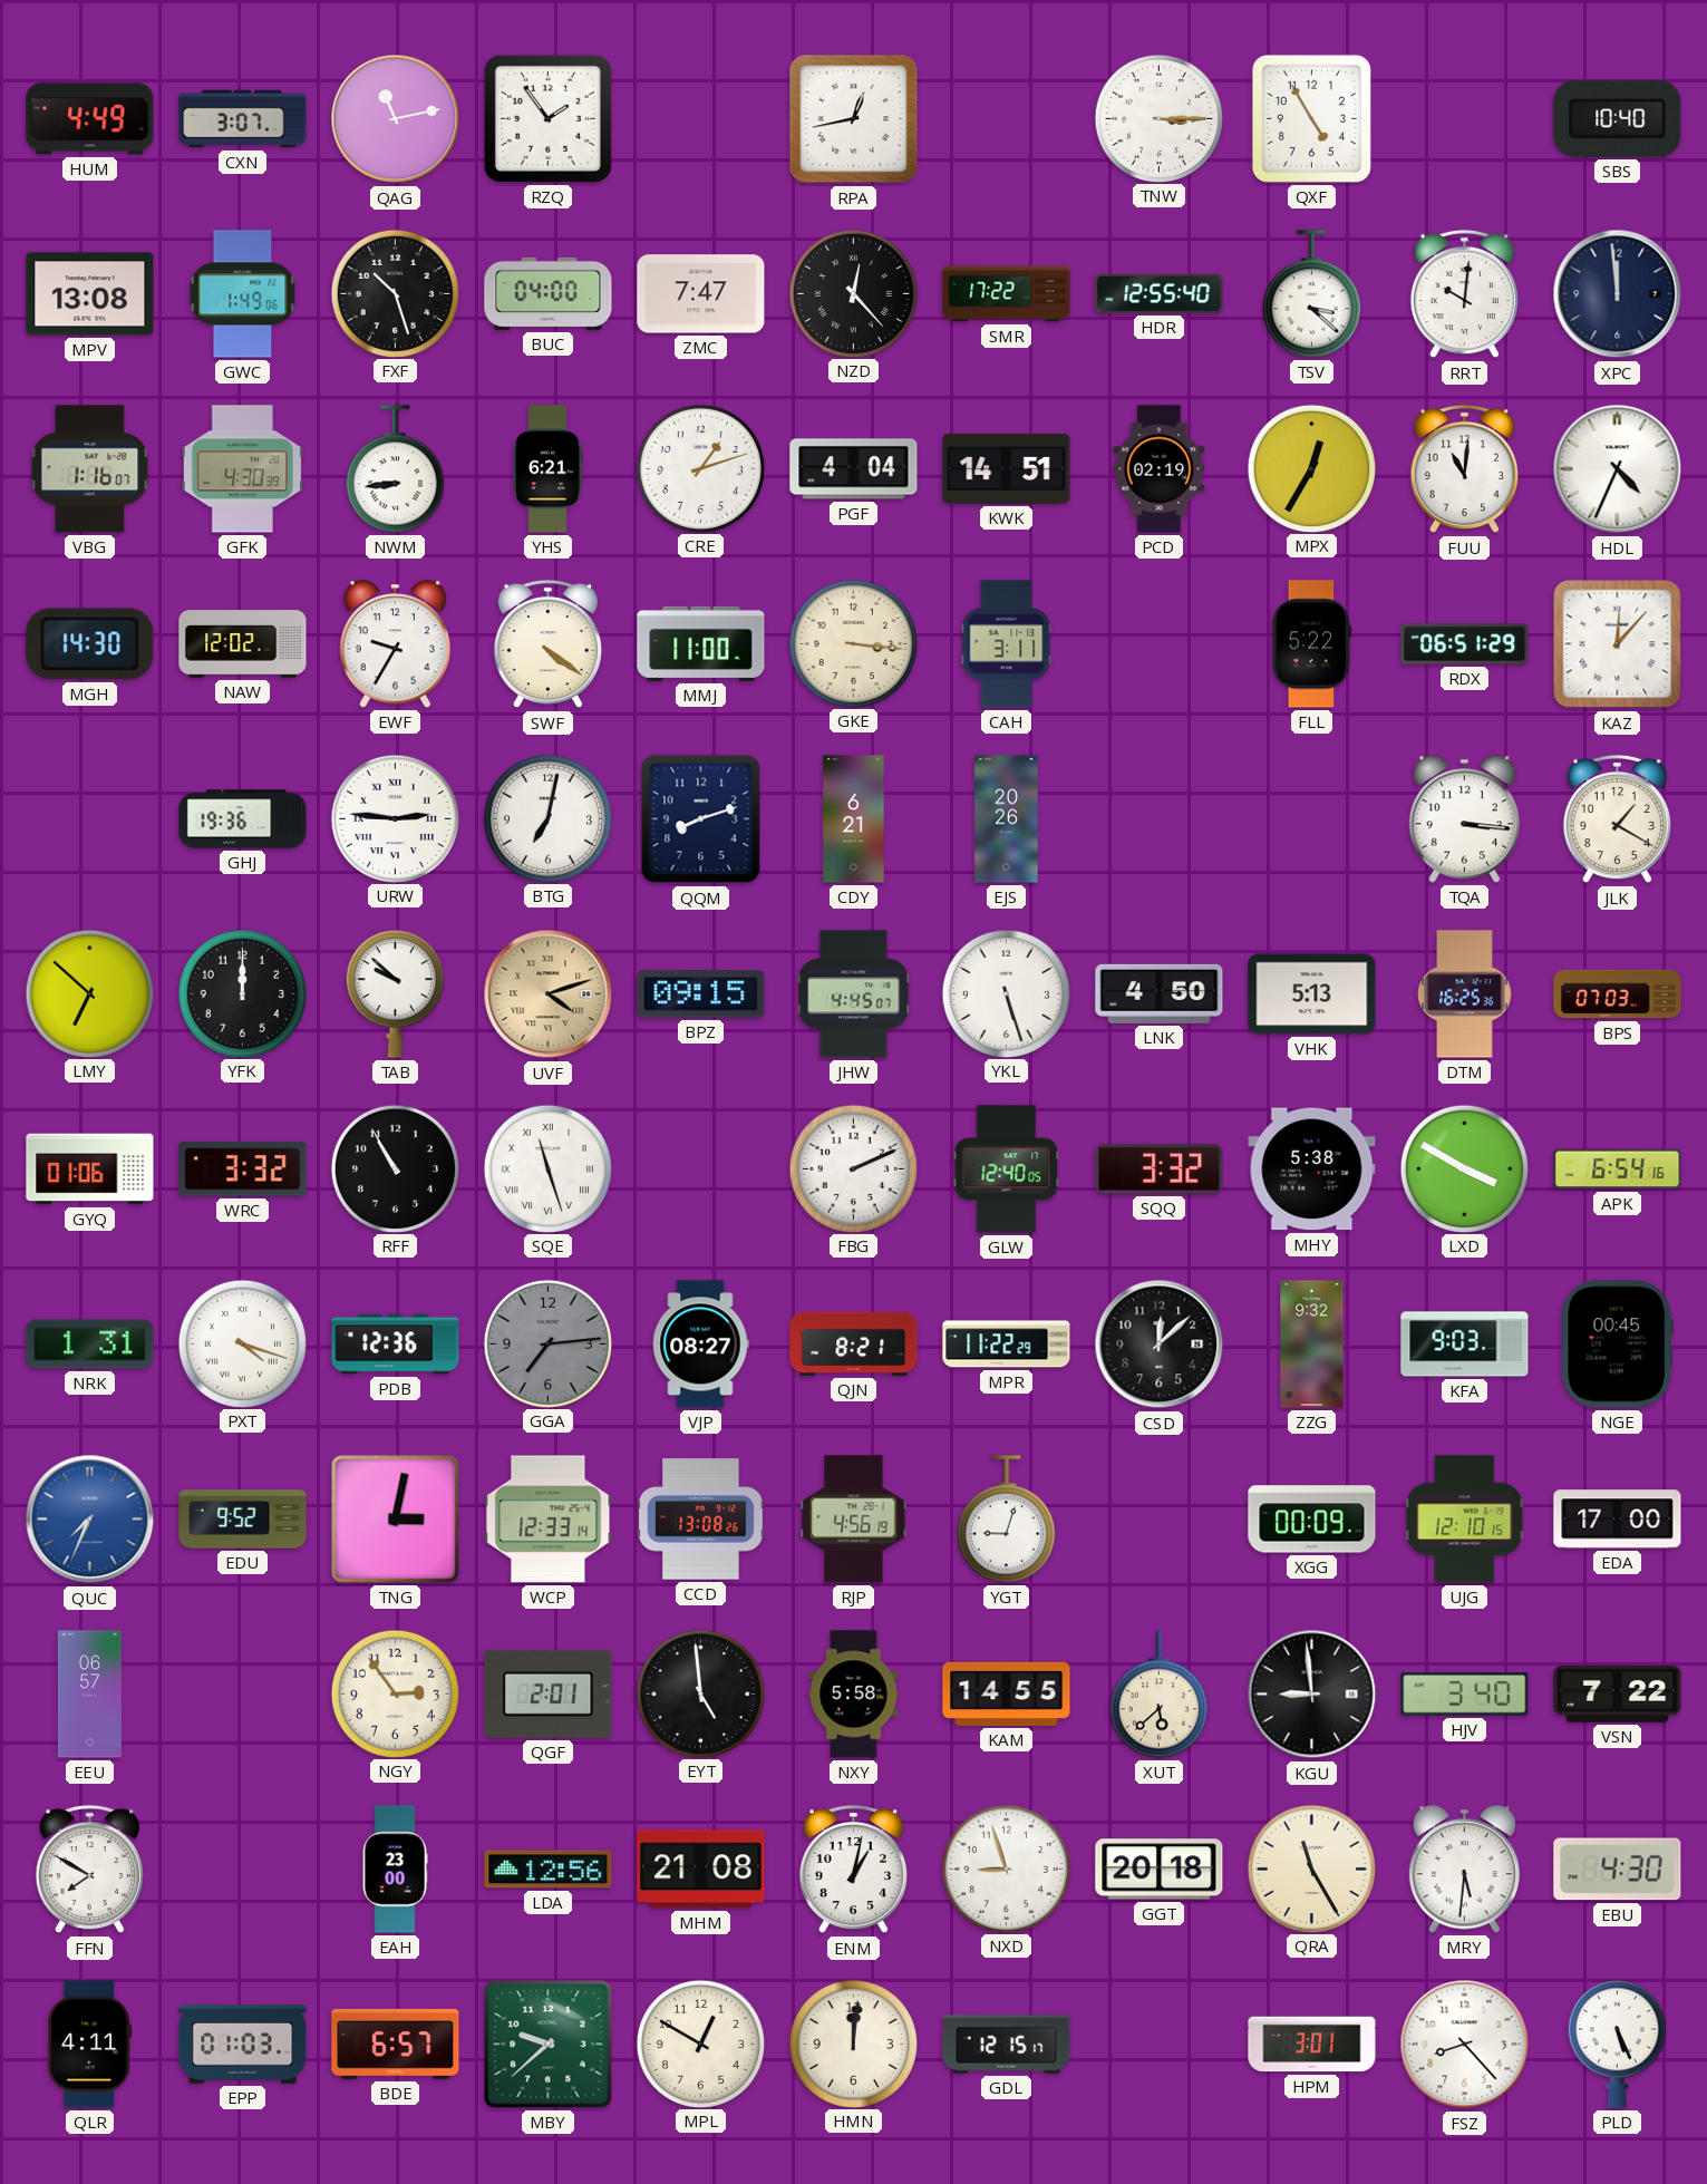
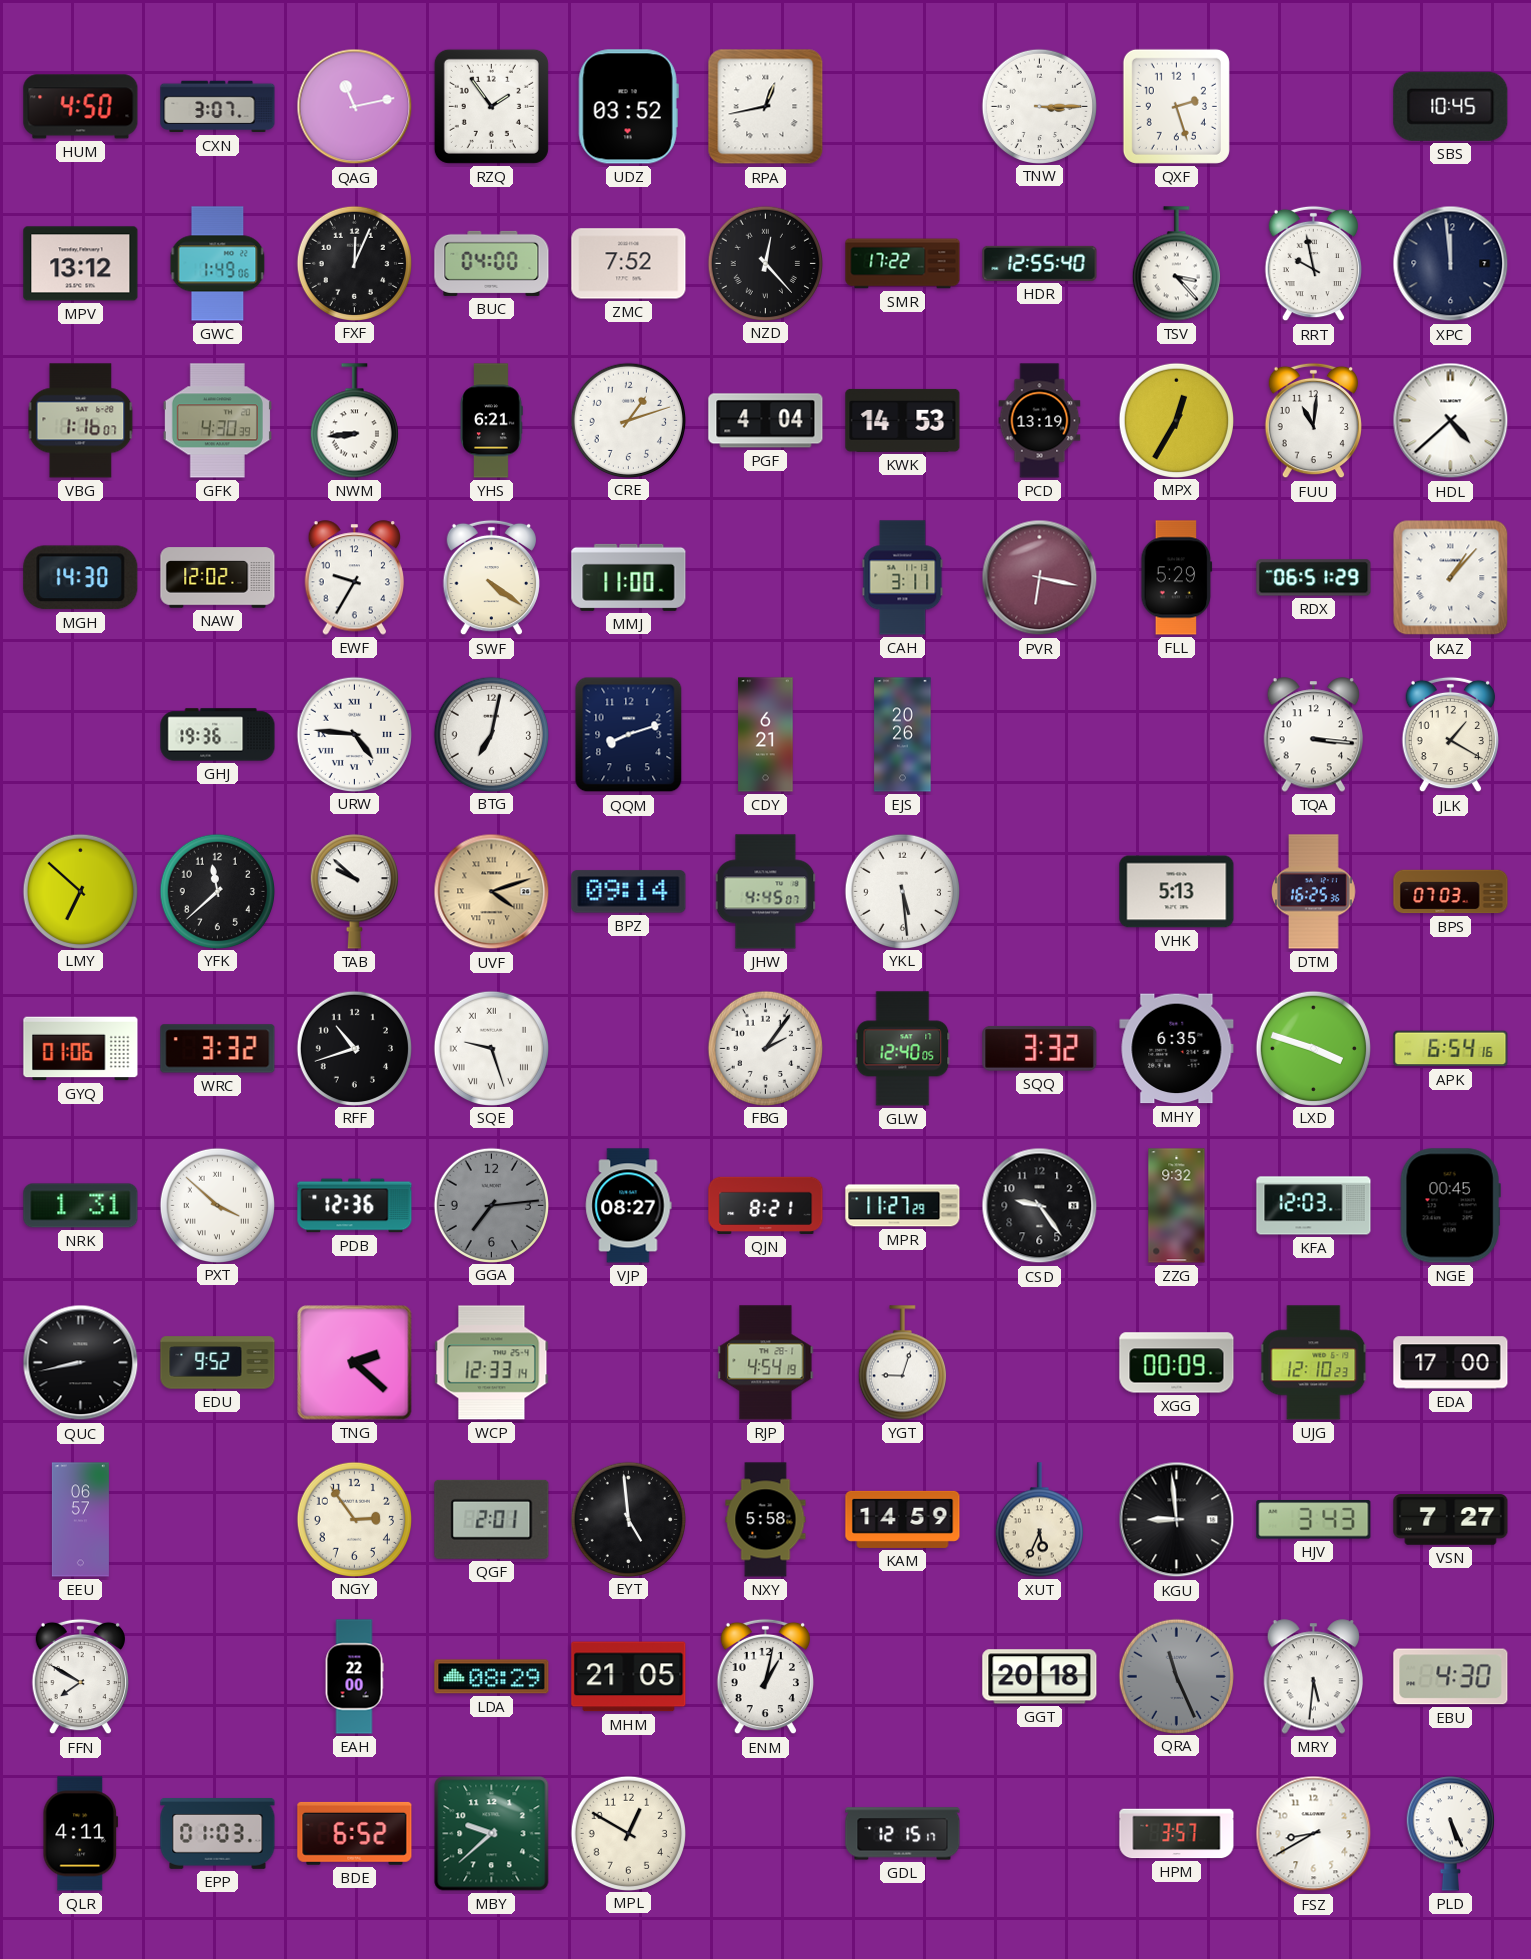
HUM: 4:49 -> 4:50
UDZ: none -> 03:52
QXF: 4:55 -> 2:27
SBS: 10:40 -> 10:45
MPV: 13:08 -> 13:12
FXF: 10:27 -> 12:04
ZMC: 7:47 -> 7:52
TSV: 3:22 -> 3:23
RRT: 10:01 -> 9:58
KWK: 14:51 -> 14:53
PCD: 02:19 -> 13:19
HDL: 4:34 -> 4:38
GKE: 3:16 -> none
PVR: none -> 6:17
FLL: 5:22 -> 5:29
KAZ: 12:07 -> 1:07
URW: 2:46 -> 4:46
YFK: 12:00 -> 11:38
BPZ: 09:15 -> 09:14
YKL: 5:27 -> 5:29
LNK: 4:50 -> none
RFF: 10:55 -> 10:42
SQE: 11:27 -> 9:27
FBG: 2:11 -> 2:06
MHY: 5:38 -> 6:35
LXD: 3:50 -> 3:48
PXT: 4:18 -> 3:52
MPR: 11:22 -> 11:27
CSD: 12:08 -> 9:24
KFA: 9:03 -> 12:03
QUC: 7:34 -> 8:43
QUC dial: blue -> black
TNG: 3:02 -> 2:22
CCD: 13:08 -> none
RJP: 4:56 -> 4:54
UJG: 12:10:15 -> 12:10:23
KAM: 14:55 -> 14:59
XUT: 5:38 -> 5:34
HJV: 3:40 -> 3:43
VSN: 7:22 -> 7:27
EAH: 23:00 -> 22:00
LDA: 12:56 -> 08:29
MHM: 21:08 -> 21:05
NXD: 8:57 -> none
QRA: 11:25 -> 11:26
QRA dial: cream -> grey
BDE: 6:57 -> 6:52
HMN: 12:01 -> none
HPM: 3:01 -> 3:57
FSZ: 8:23 -> 8:40
